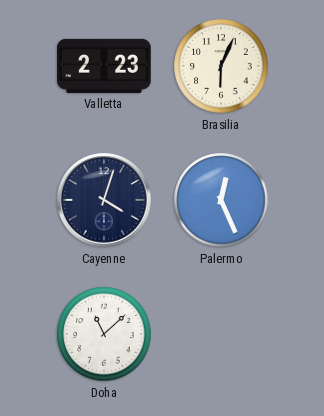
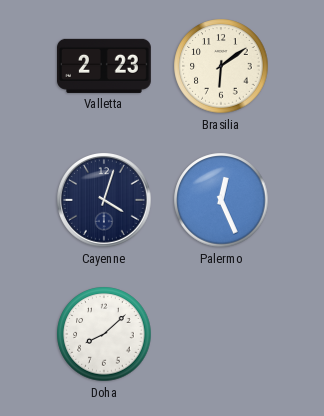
Brasilia: 6:04 -> 6:09
Doha: 11:08 -> 8:08
